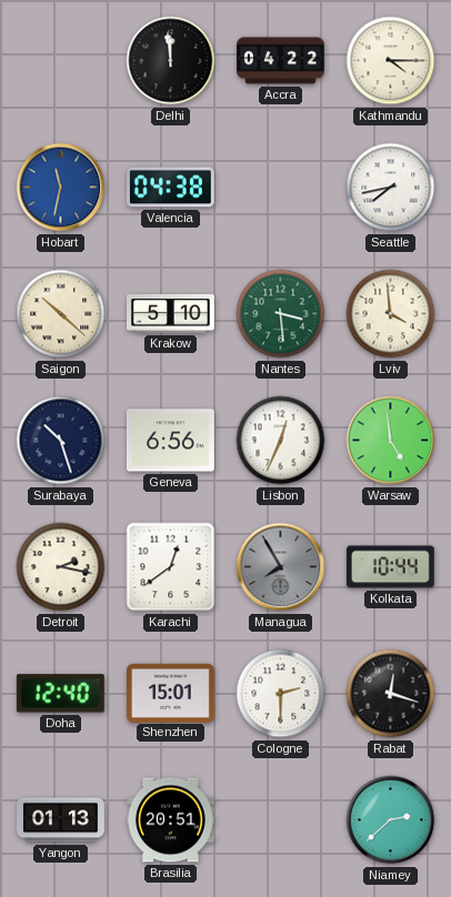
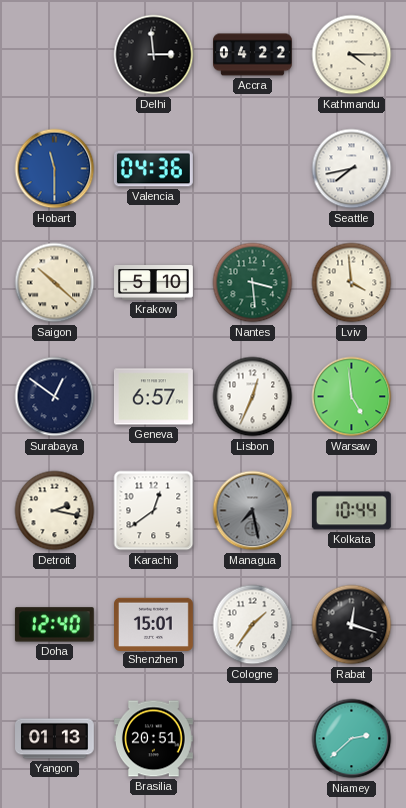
Delhi: 11:59 -> 2:59
Hobart: 11:32 -> 11:30
Valencia: 04:38 -> 04:36
Surabaya: 10:27 -> 12:51
Geneva: 6:56 -> 6:57
Managua: 7:55 -> 7:28
Cologne: 2:30 -> 1:36
